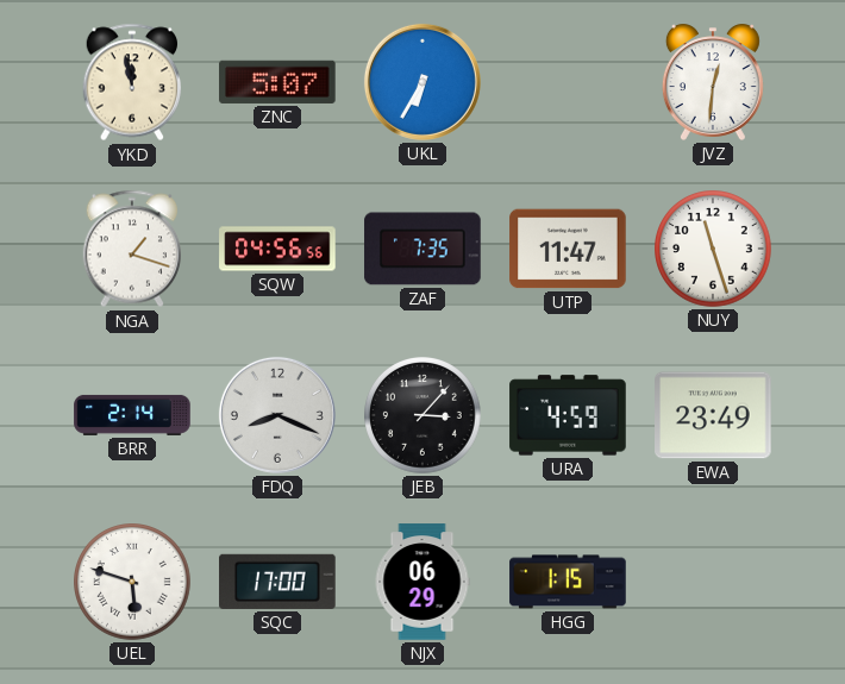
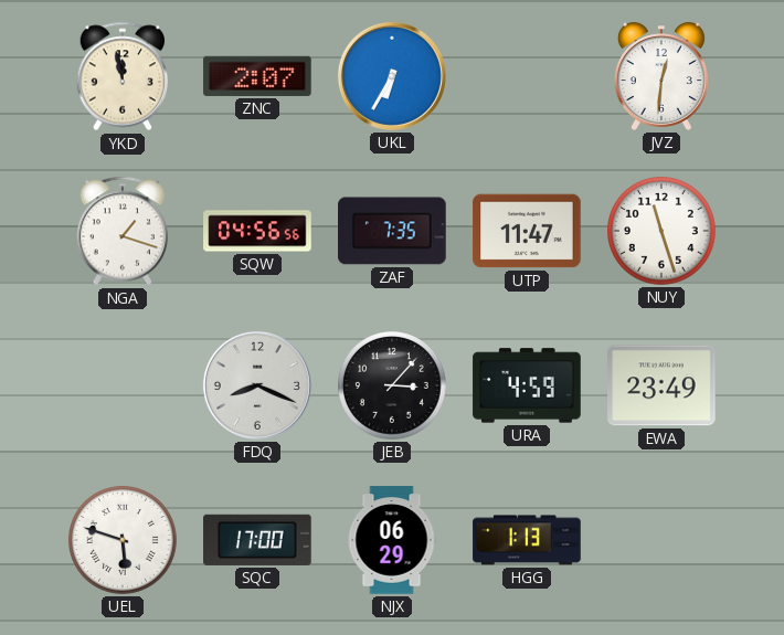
ZNC: 5:07 -> 2:07
BRR: 2:14 -> none
HGG: 1:15 -> 1:13
